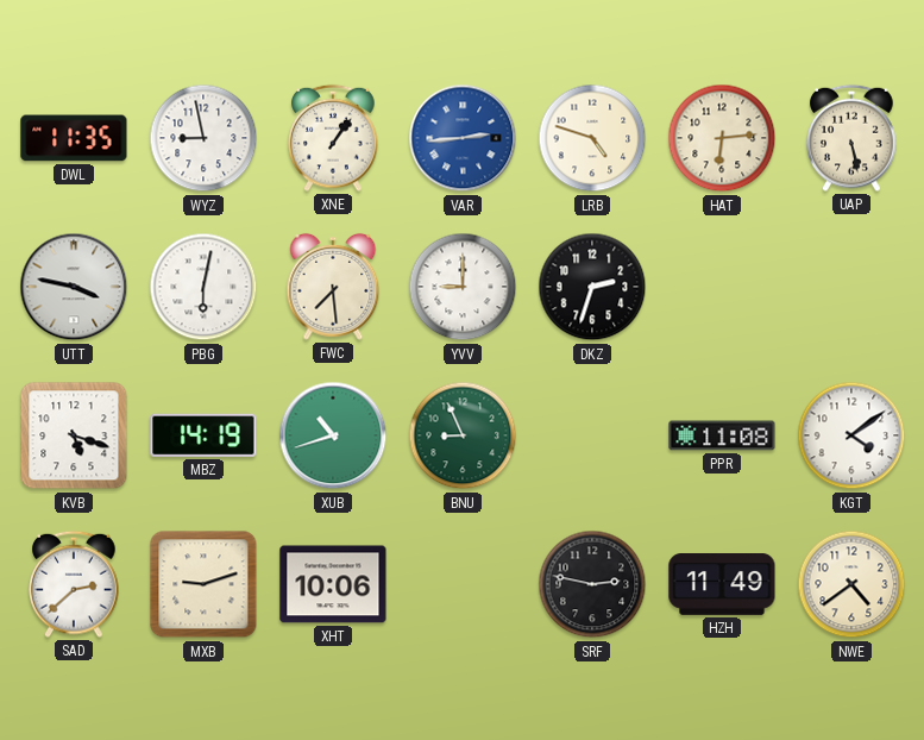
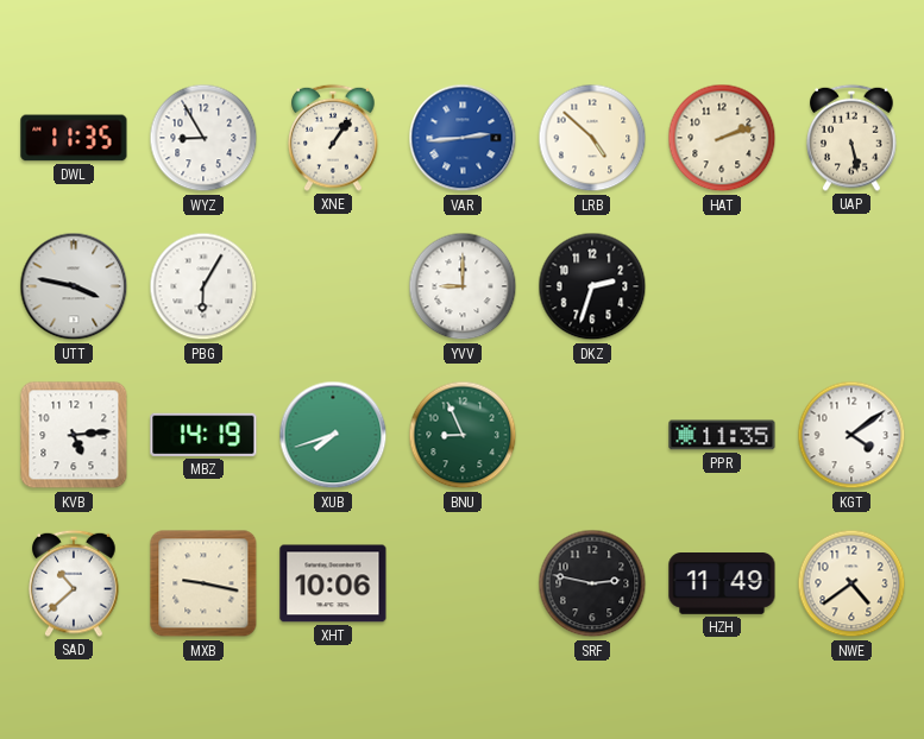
WYZ: 8:58 -> 8:55
LRB: 4:48 -> 4:52
HAT: 6:14 -> 2:12
PBG: 6:02 -> 6:05
FWC: 7:29 -> none
KVB: 5:18 -> 5:14
XUB: 10:42 -> 7:42
PPR: 11:08 -> 11:35
SAD: 2:38 -> 10:38
MXB: 9:12 -> 9:17
